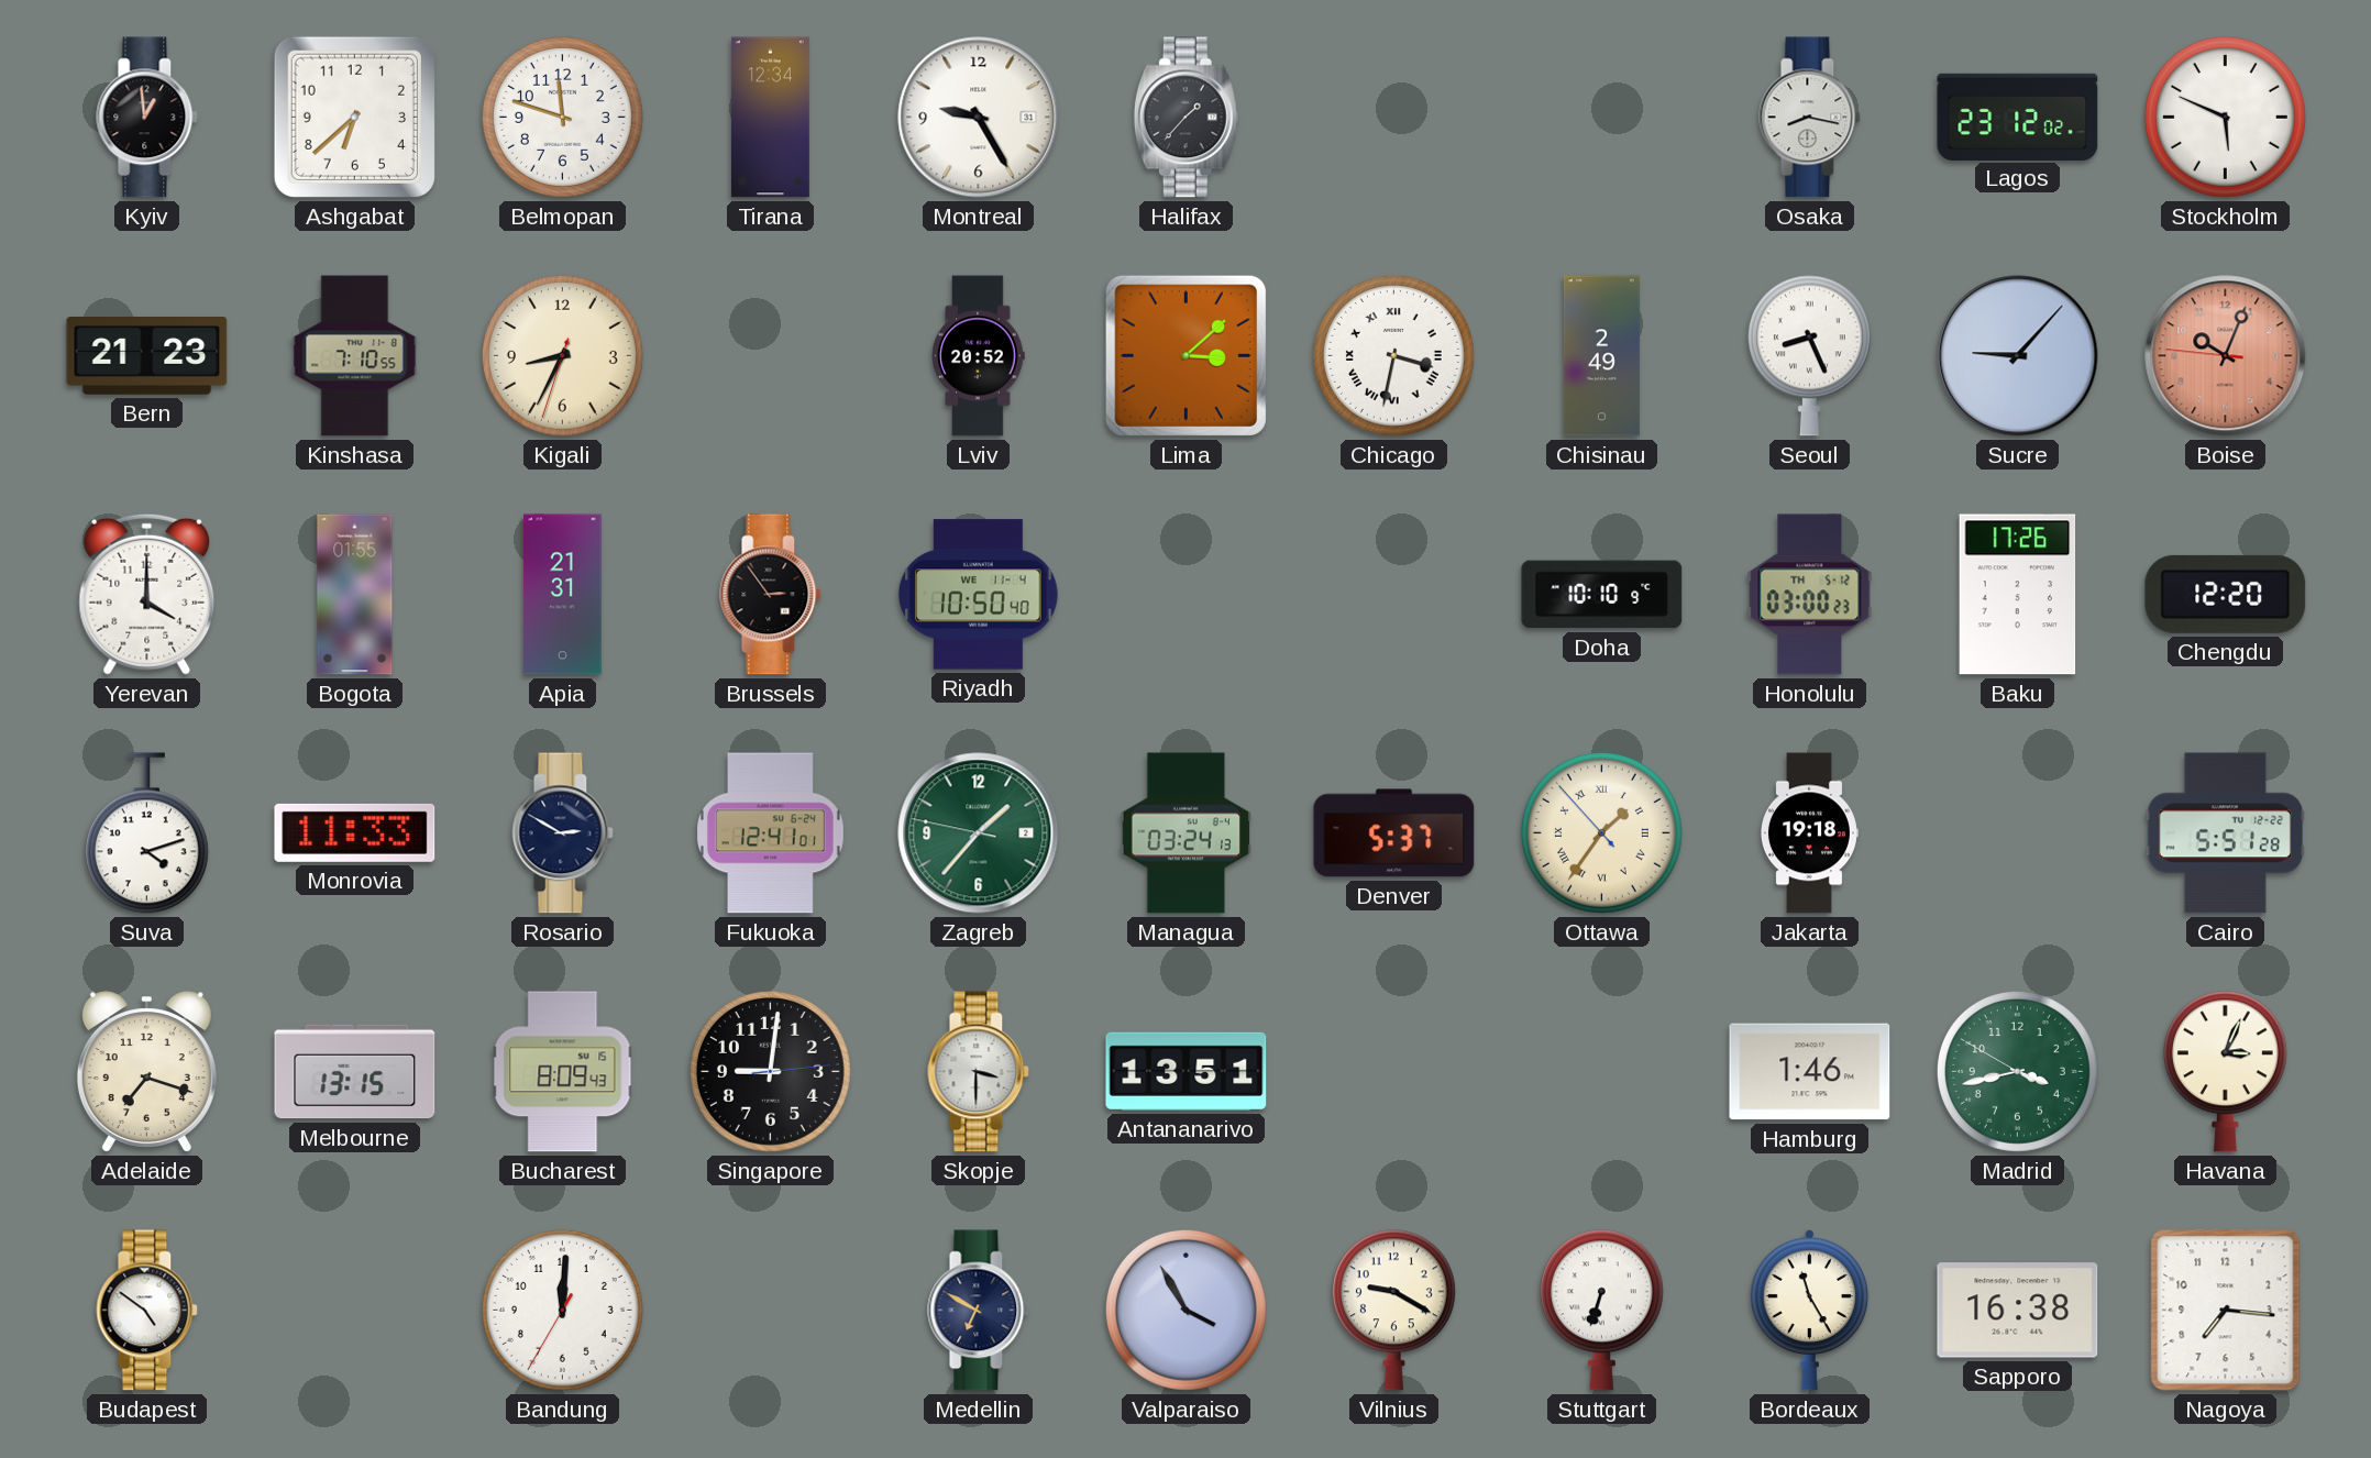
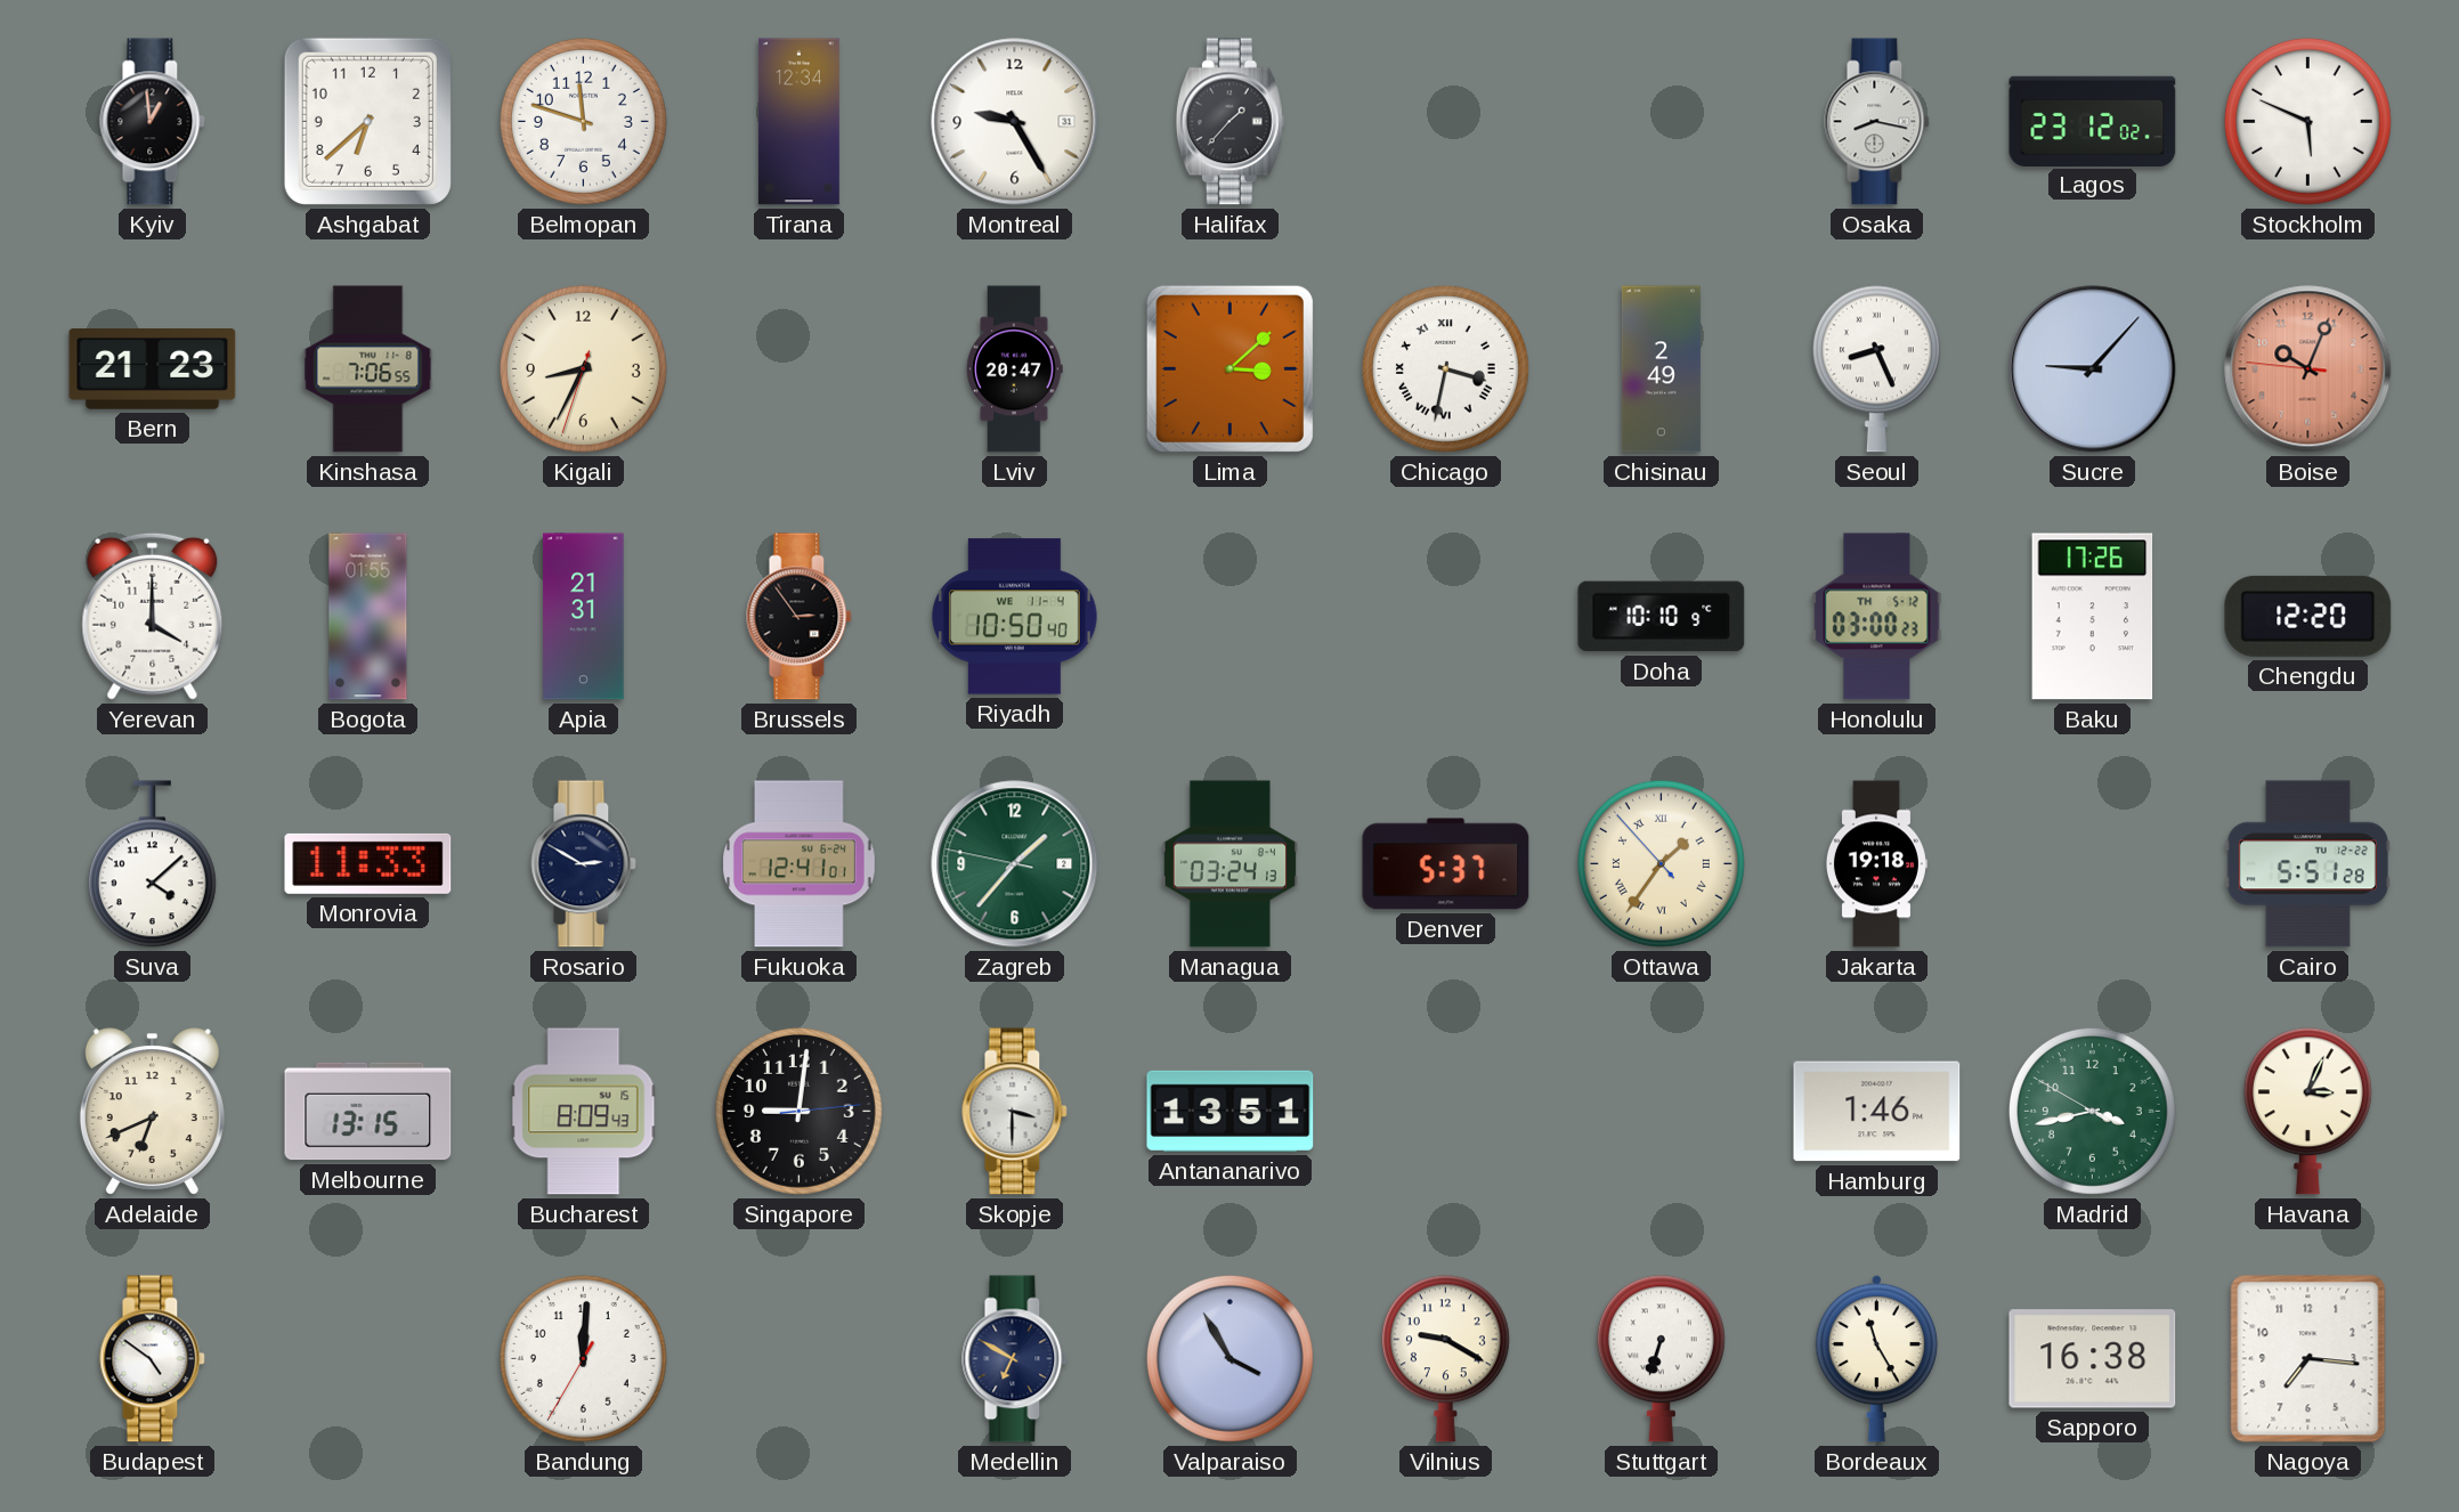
Kinshasa: 7:10 -> 7:06
Lviv: 20:52 -> 20:47
Suva: 4:12 -> 4:08
Adelaide: 7:18 -> 6:41
